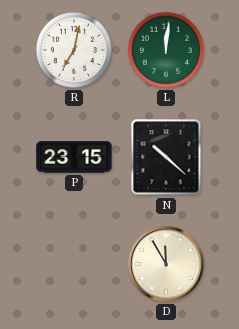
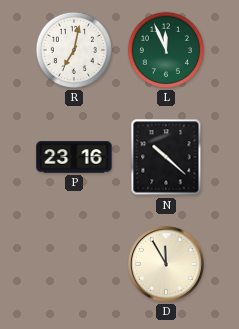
L: 12:01 -> 11:56
P: 23:15 -> 23:16
